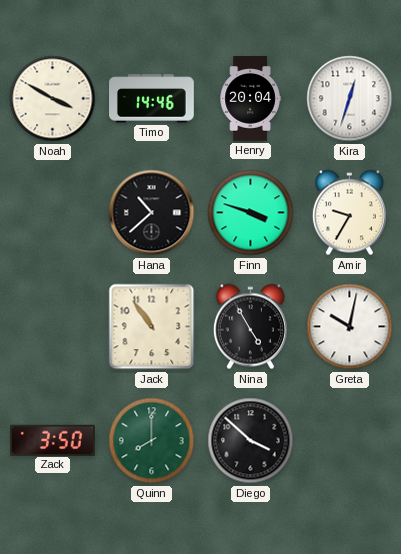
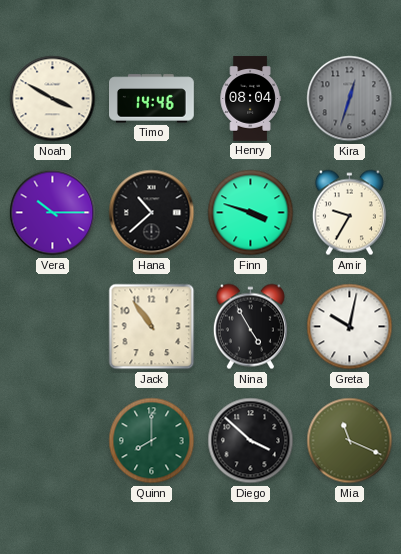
Henry: 20:04 -> 08:04
Kira dial: white -> grey
Vera: none -> 10:15
Zack: 3:50 -> none
Mia: none -> 11:19
